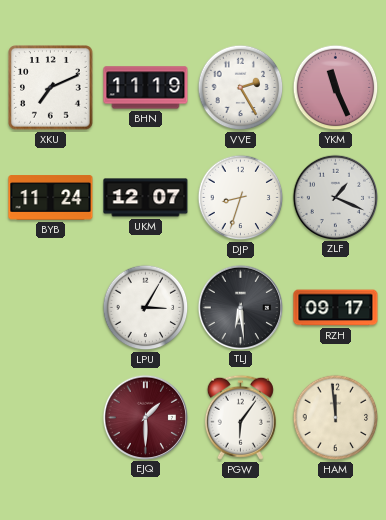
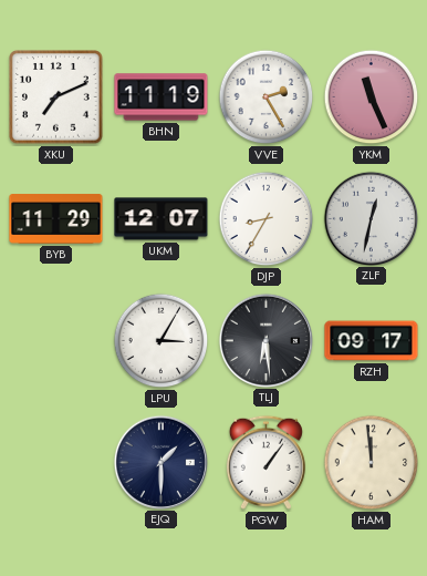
BYB: 11:24 -> 11:29
DJP: 8:33 -> 8:35
ZLF: 1:19 -> 12:32
EJQ dial: burgundy -> navy
PGW: 6:06 -> 1:06
